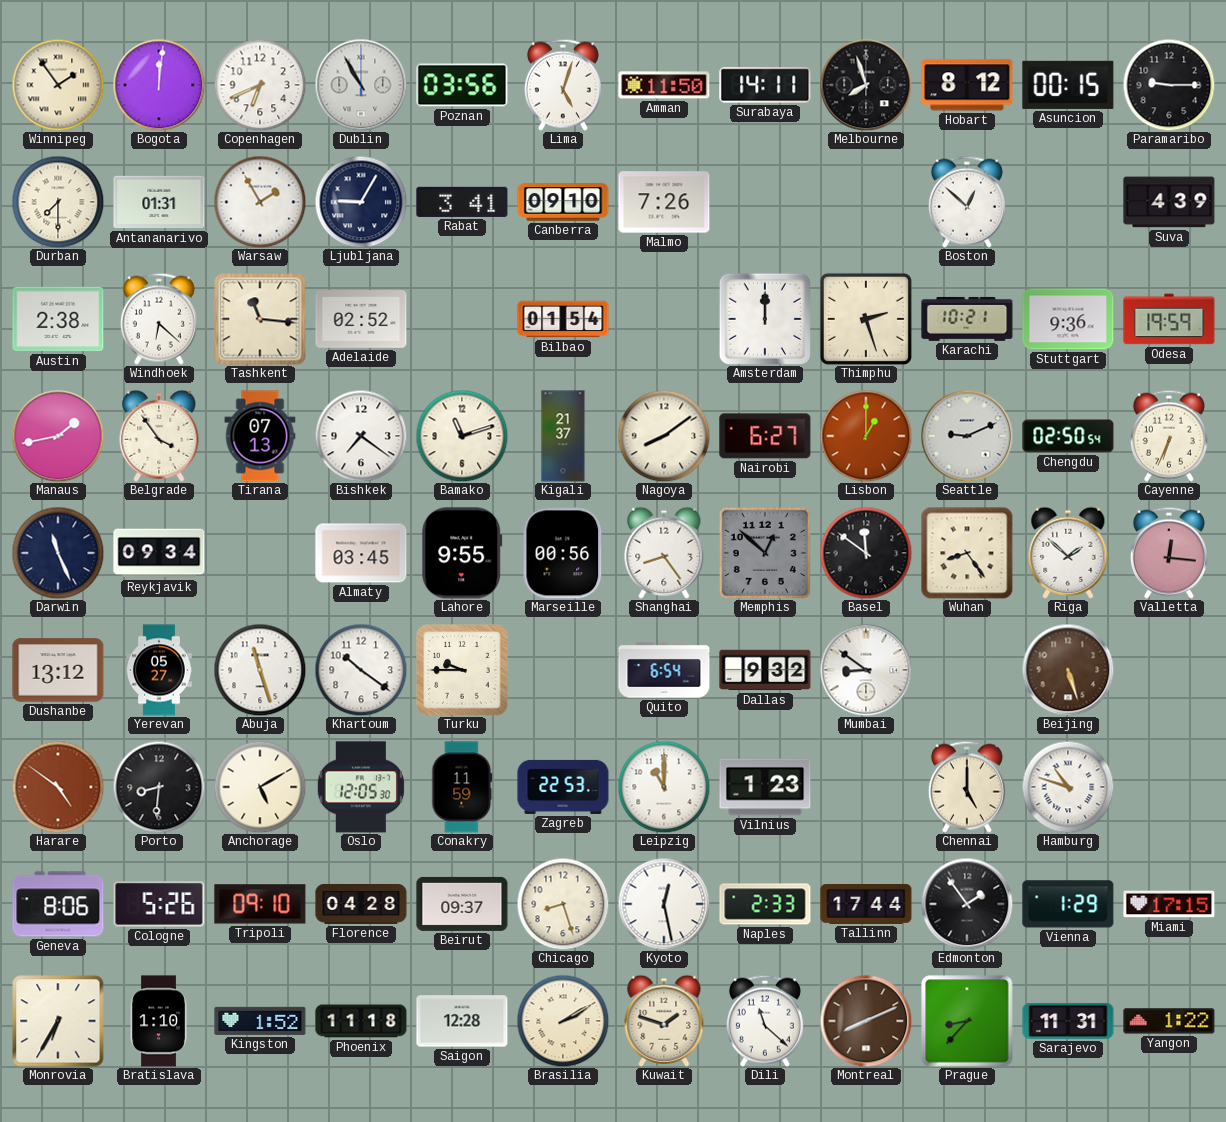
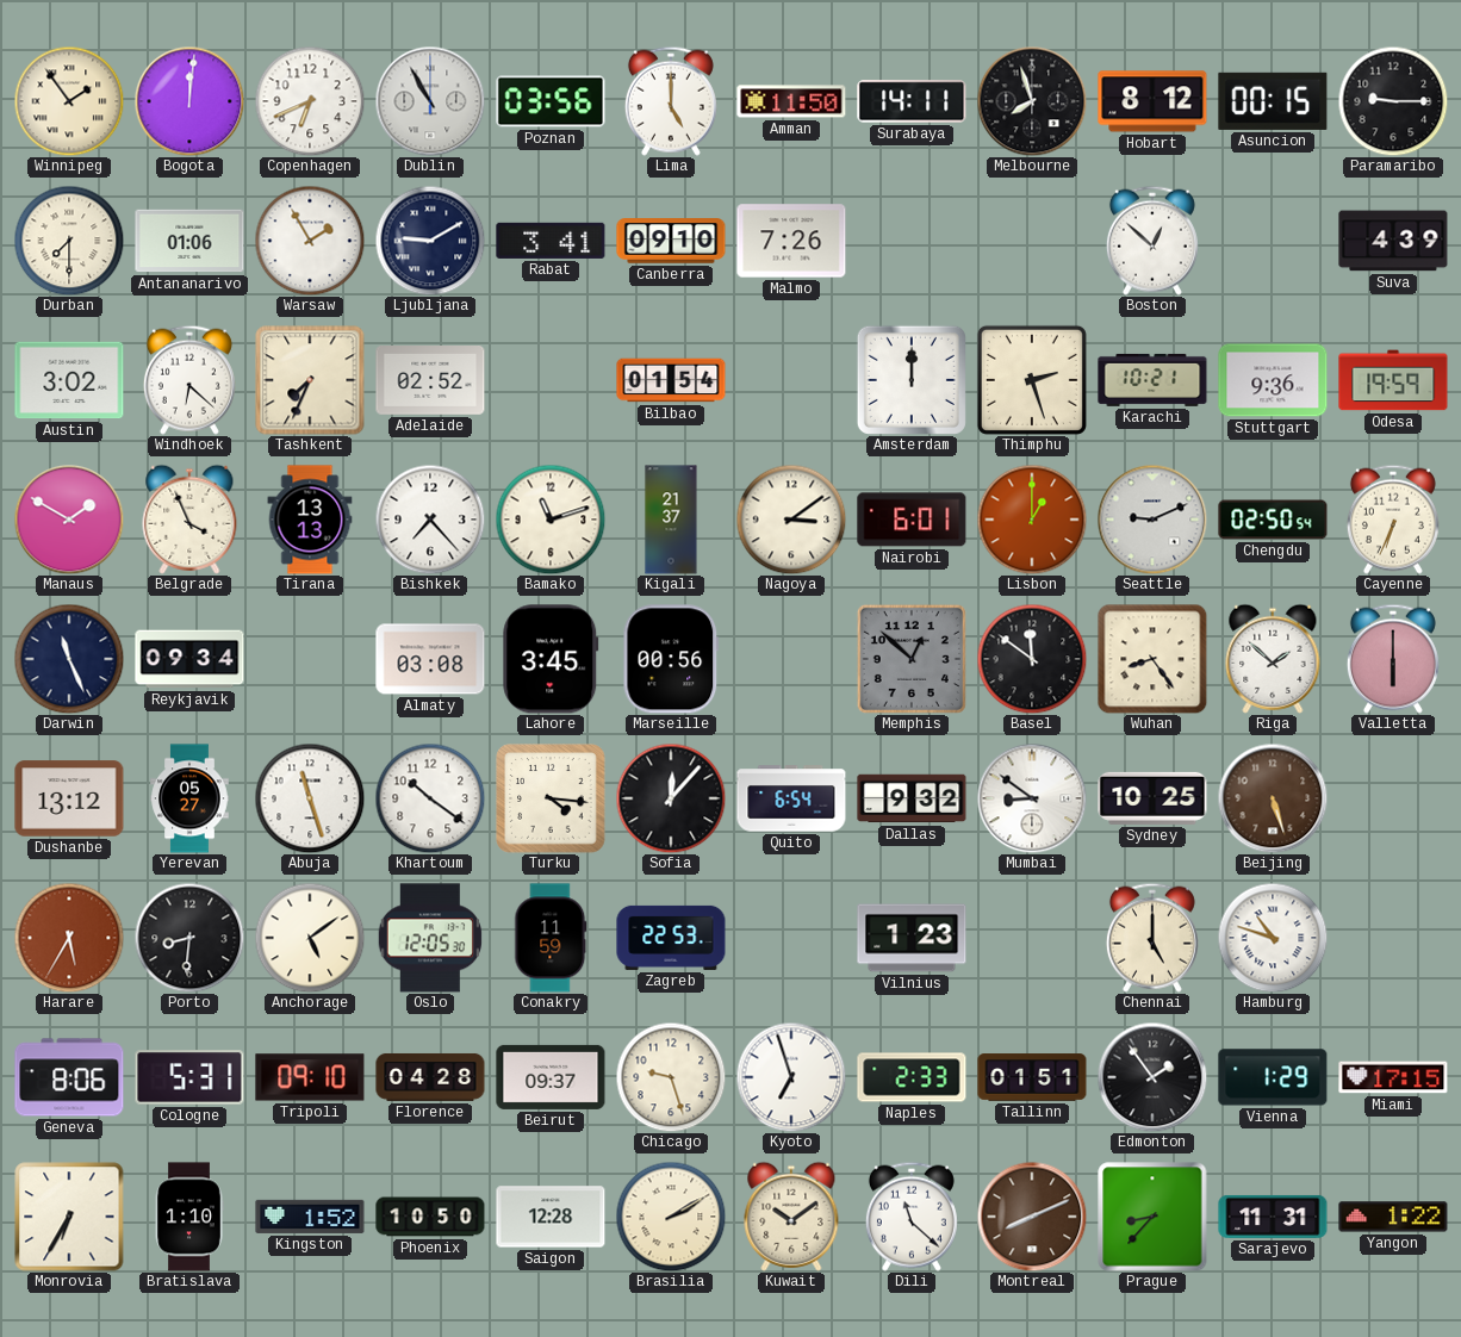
Lima: 5:03 -> 5:00
Antananarivo: 01:31 -> 01:06
Ljubljana: 9:05 -> 9:10
Austin: 2:38 -> 3:02
Tashkent: 11:16 -> 7:34
Manaus: 1:43 -> 1:50
Belgrade: 3:54 -> 3:56
Tirana: 07:13 -> 13:13
Bishkek: 7:21 -> 7:23
Nagoya: 8:09 -> 3:09
Nairobi: 6:27 -> 6:01
Almaty: 03:45 -> 03:08
Lahore: 9:55 -> 3:45
Shanghai: 8:24 -> none
Valletta: 12:16 -> 6:00
Turku: 9:45 -> 4:16
Sofia: none -> 12:07
Sydney: none -> 10:25
Harare: 4:51 -> 5:35
Anchorage: 5:10 -> 5:09
Leipzig: 11:00 -> none
Cologne: 5:26 -> 5:31
Chicago: 8:27 -> 9:27
Kyoto: 12:28 -> 6:57
Tallinn: 17:44 -> 01:51
Phoenix: 11:18 -> 10:50
Kuwait: 1:48 -> 10:09
